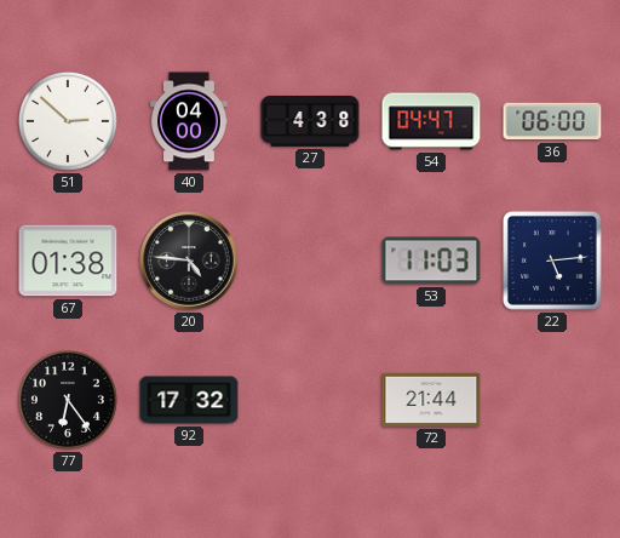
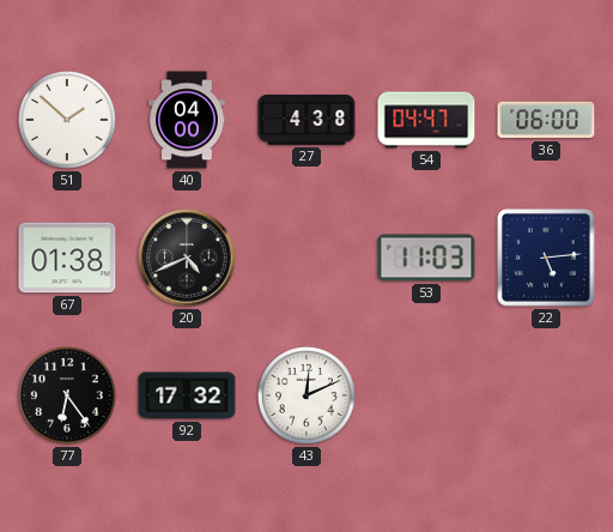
51: 2:52 -> 1:52
20: 4:46 -> 4:41
43: none -> 12:11
72: 21:44 -> none
